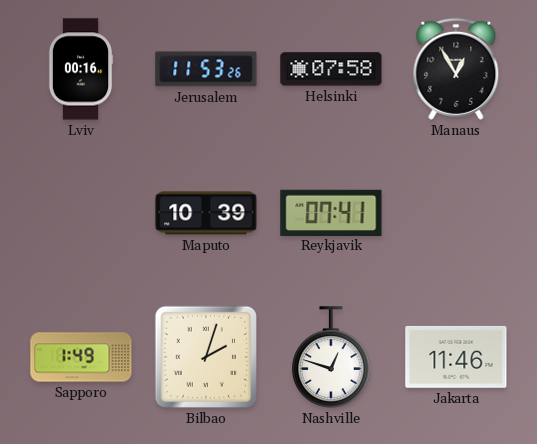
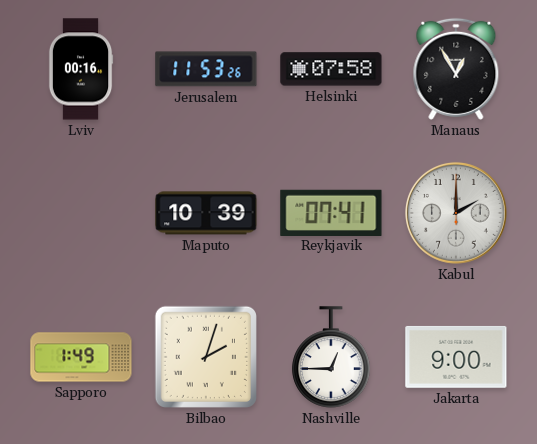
Kabul: none -> 2:00
Nashville: 12:48 -> 12:45
Jakarta: 11:46 -> 9:00
